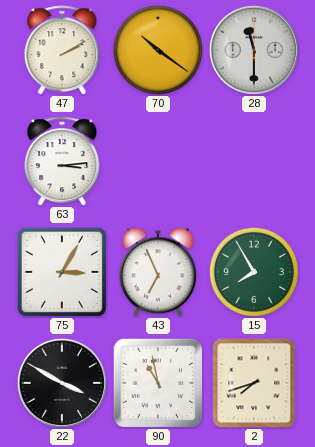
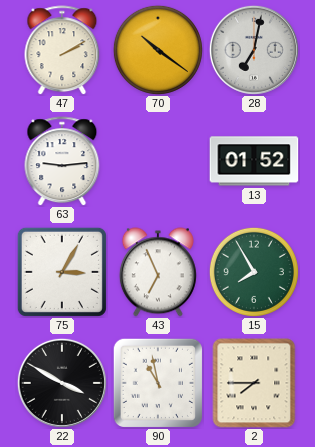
28: 11:30 -> 7:02
63: 3:14 -> 9:14
13: none -> 01:52
2: 7:42 -> 7:45
